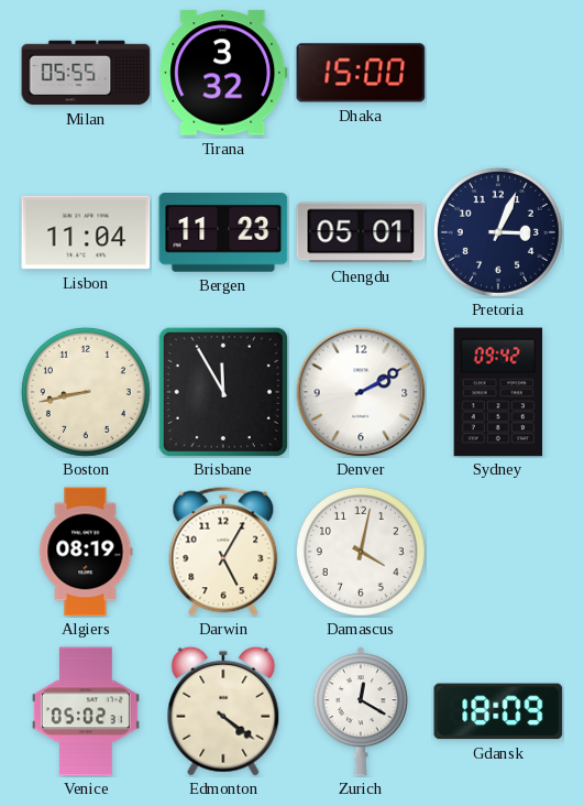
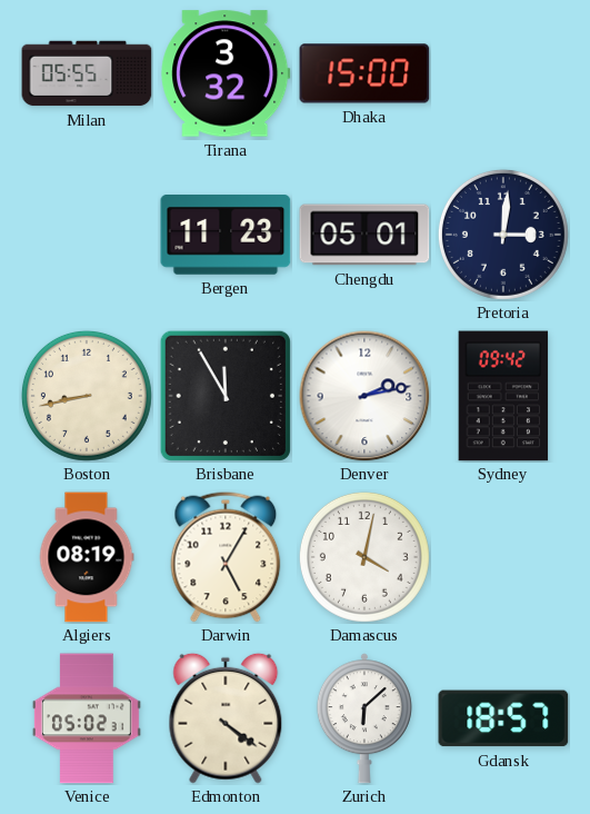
Lisbon: 11:04 -> none
Pretoria: 3:04 -> 3:01
Denver: 2:10 -> 2:13
Zurich: 12:20 -> 6:08
Gdansk: 18:09 -> 18:57
